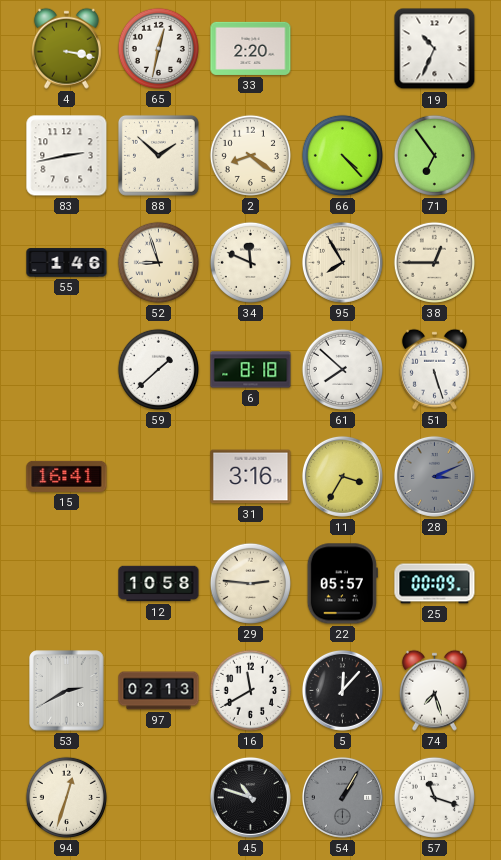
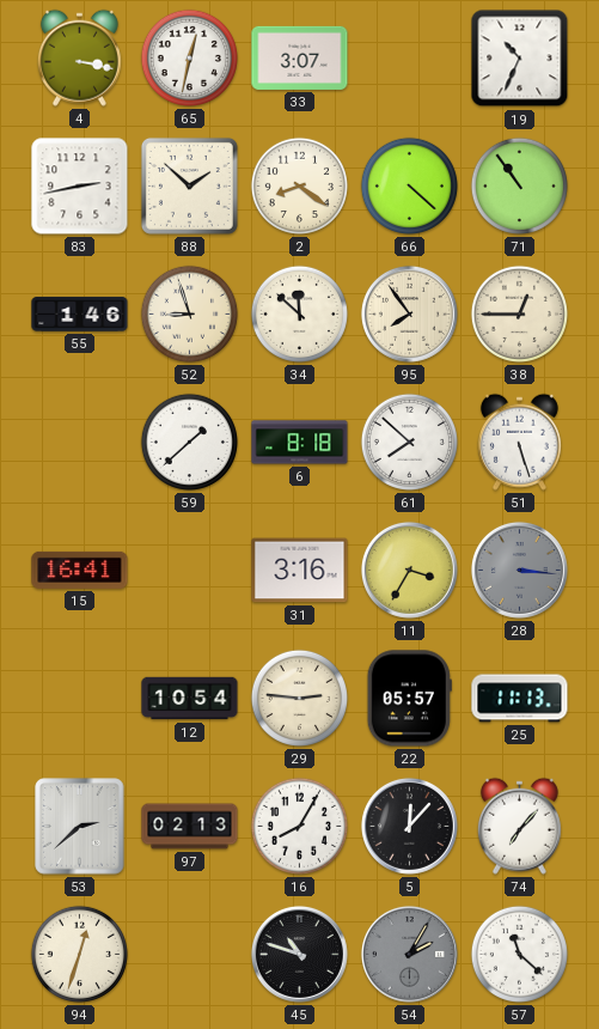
33: 2:20 -> 3:07
66: 4:23 -> 4:22
71: 6:54 -> 10:54
34: 11:49 -> 11:52
95: 7:55 -> 7:54
28: 3:11 -> 3:16
12: 10:58 -> 10:54
25: 00:09 -> 11:13
53: 2:40 -> 2:38
16: 11:40 -> 8:05
74: 7:27 -> 7:07
54: 1:05 -> 2:05
57: 11:18 -> 11:22
